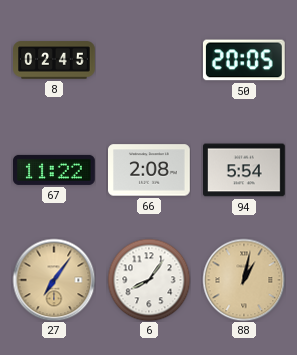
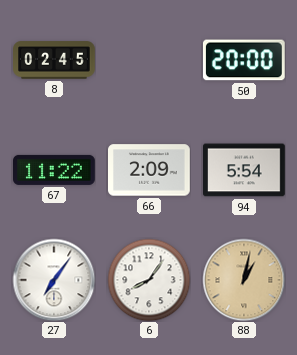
50: 20:05 -> 20:00
66: 2:08 -> 2:09
27 dial: champagne -> white
